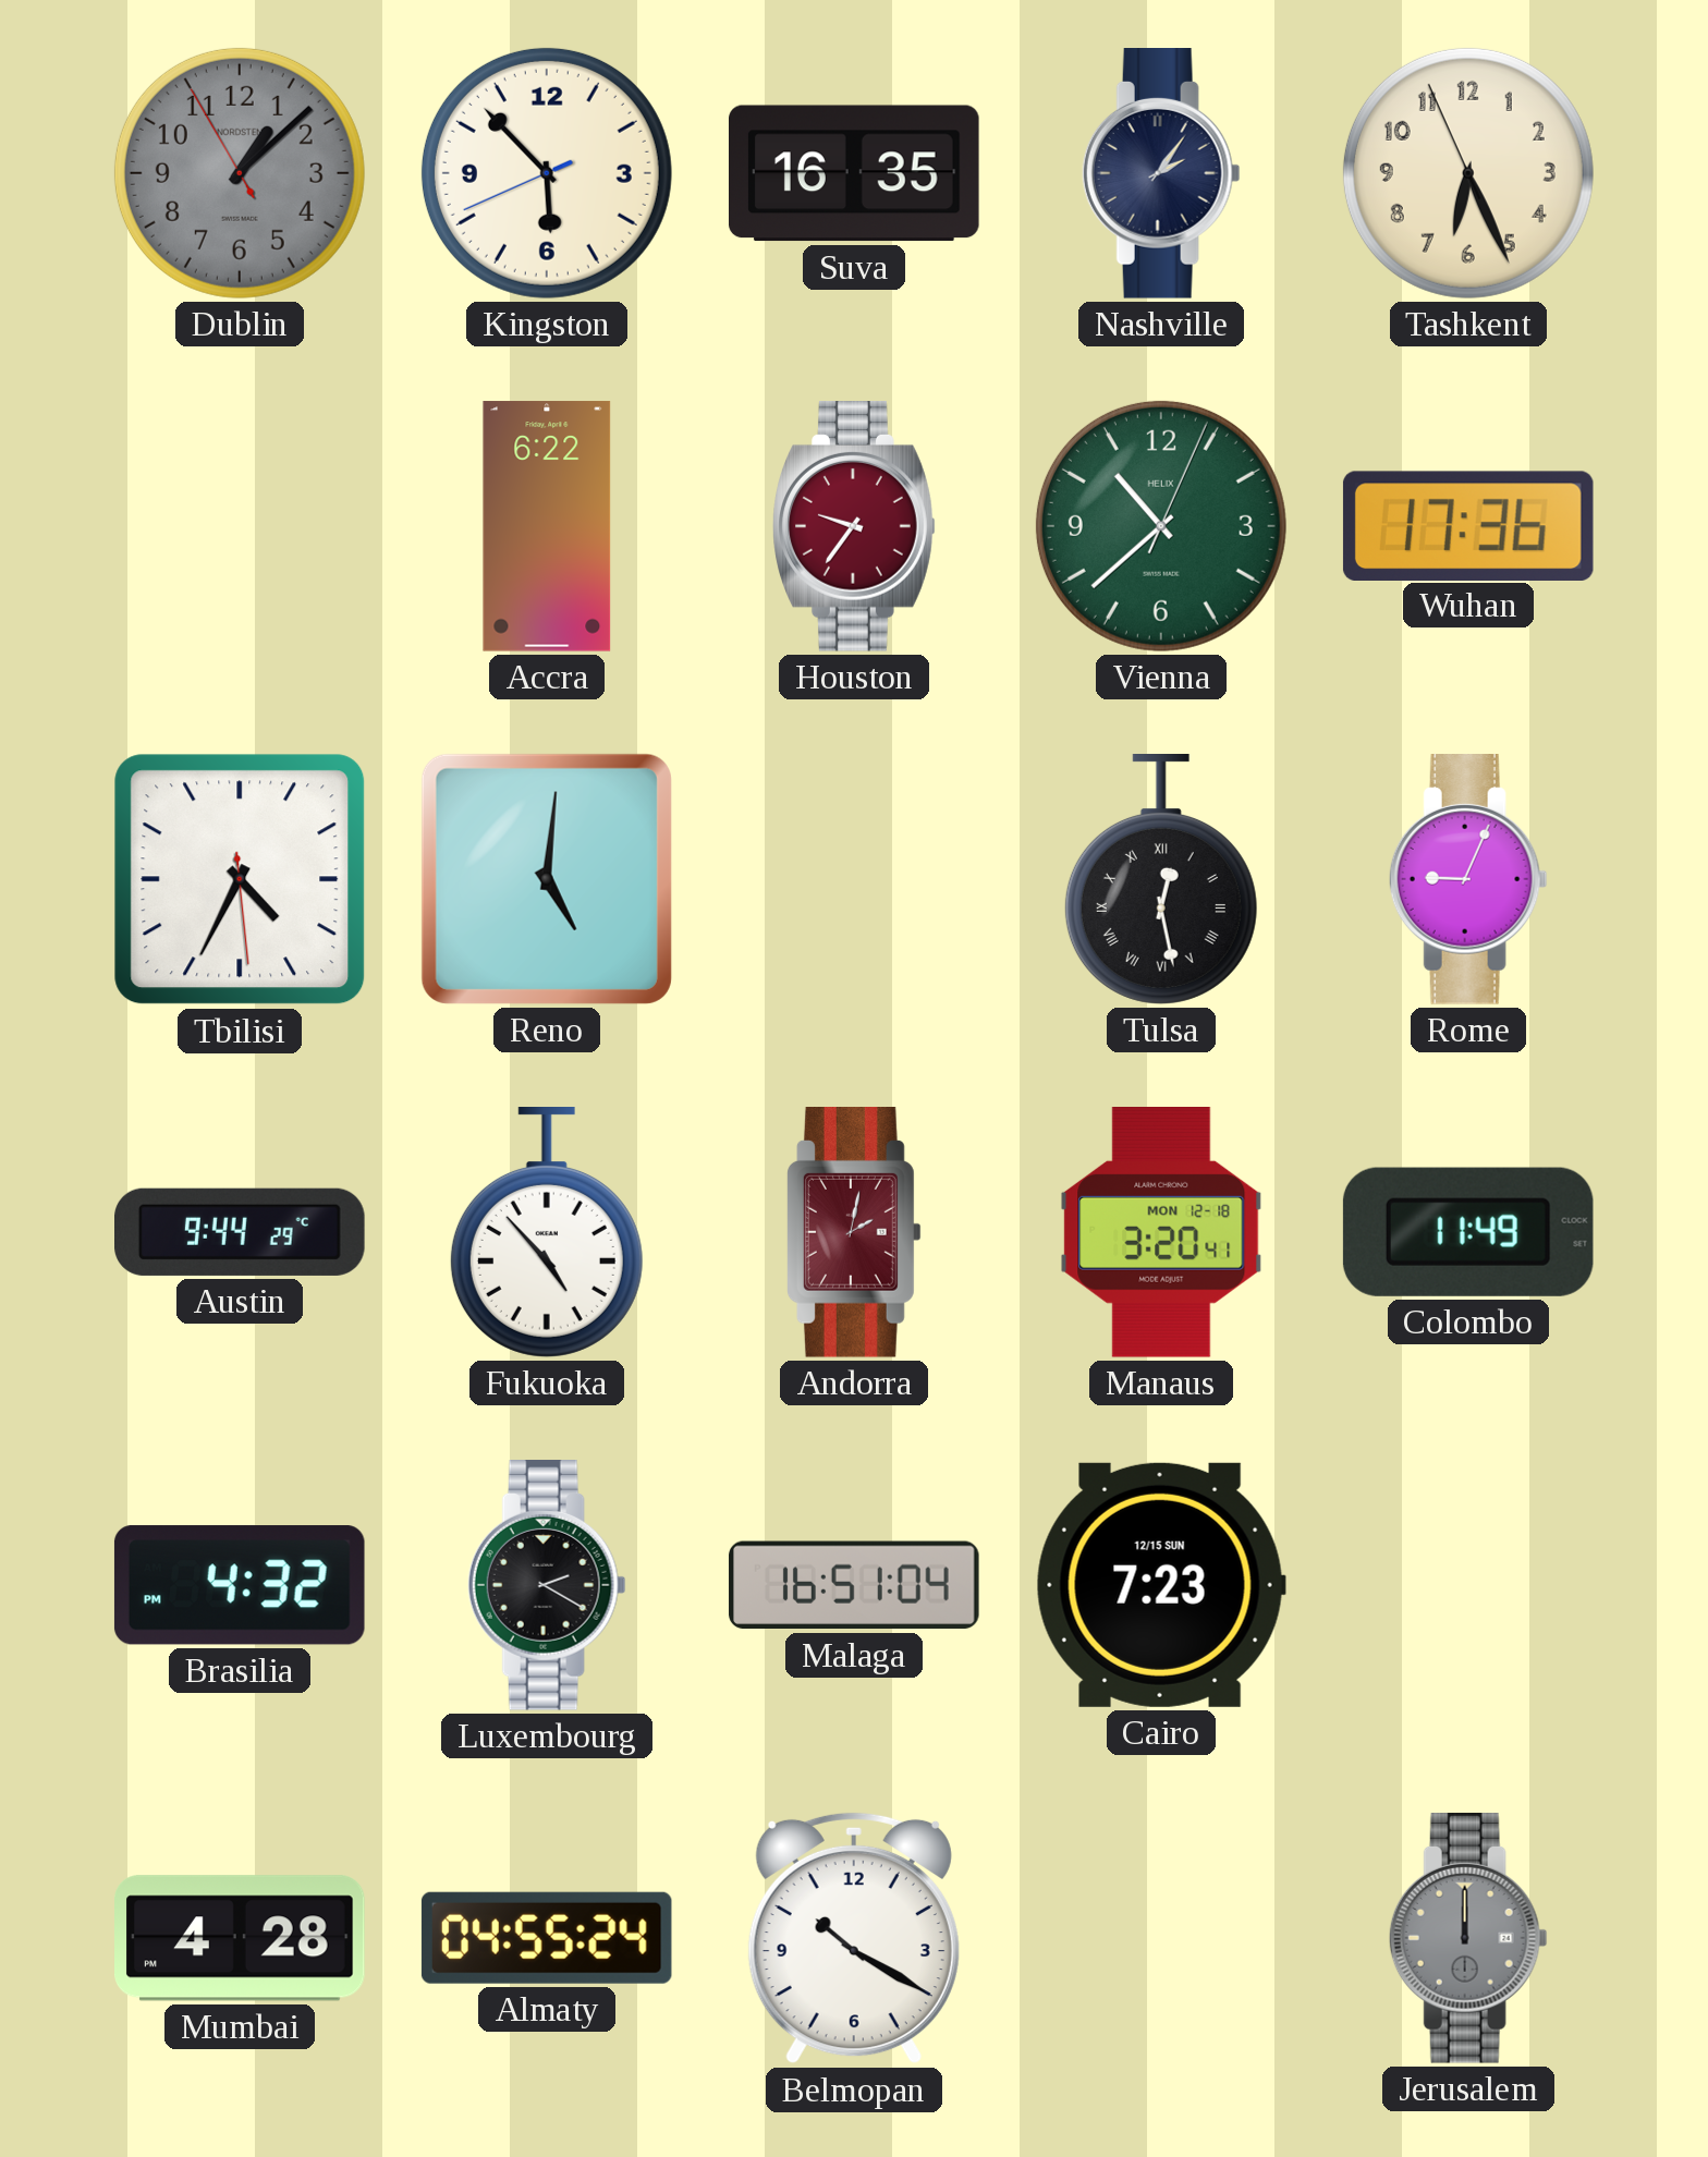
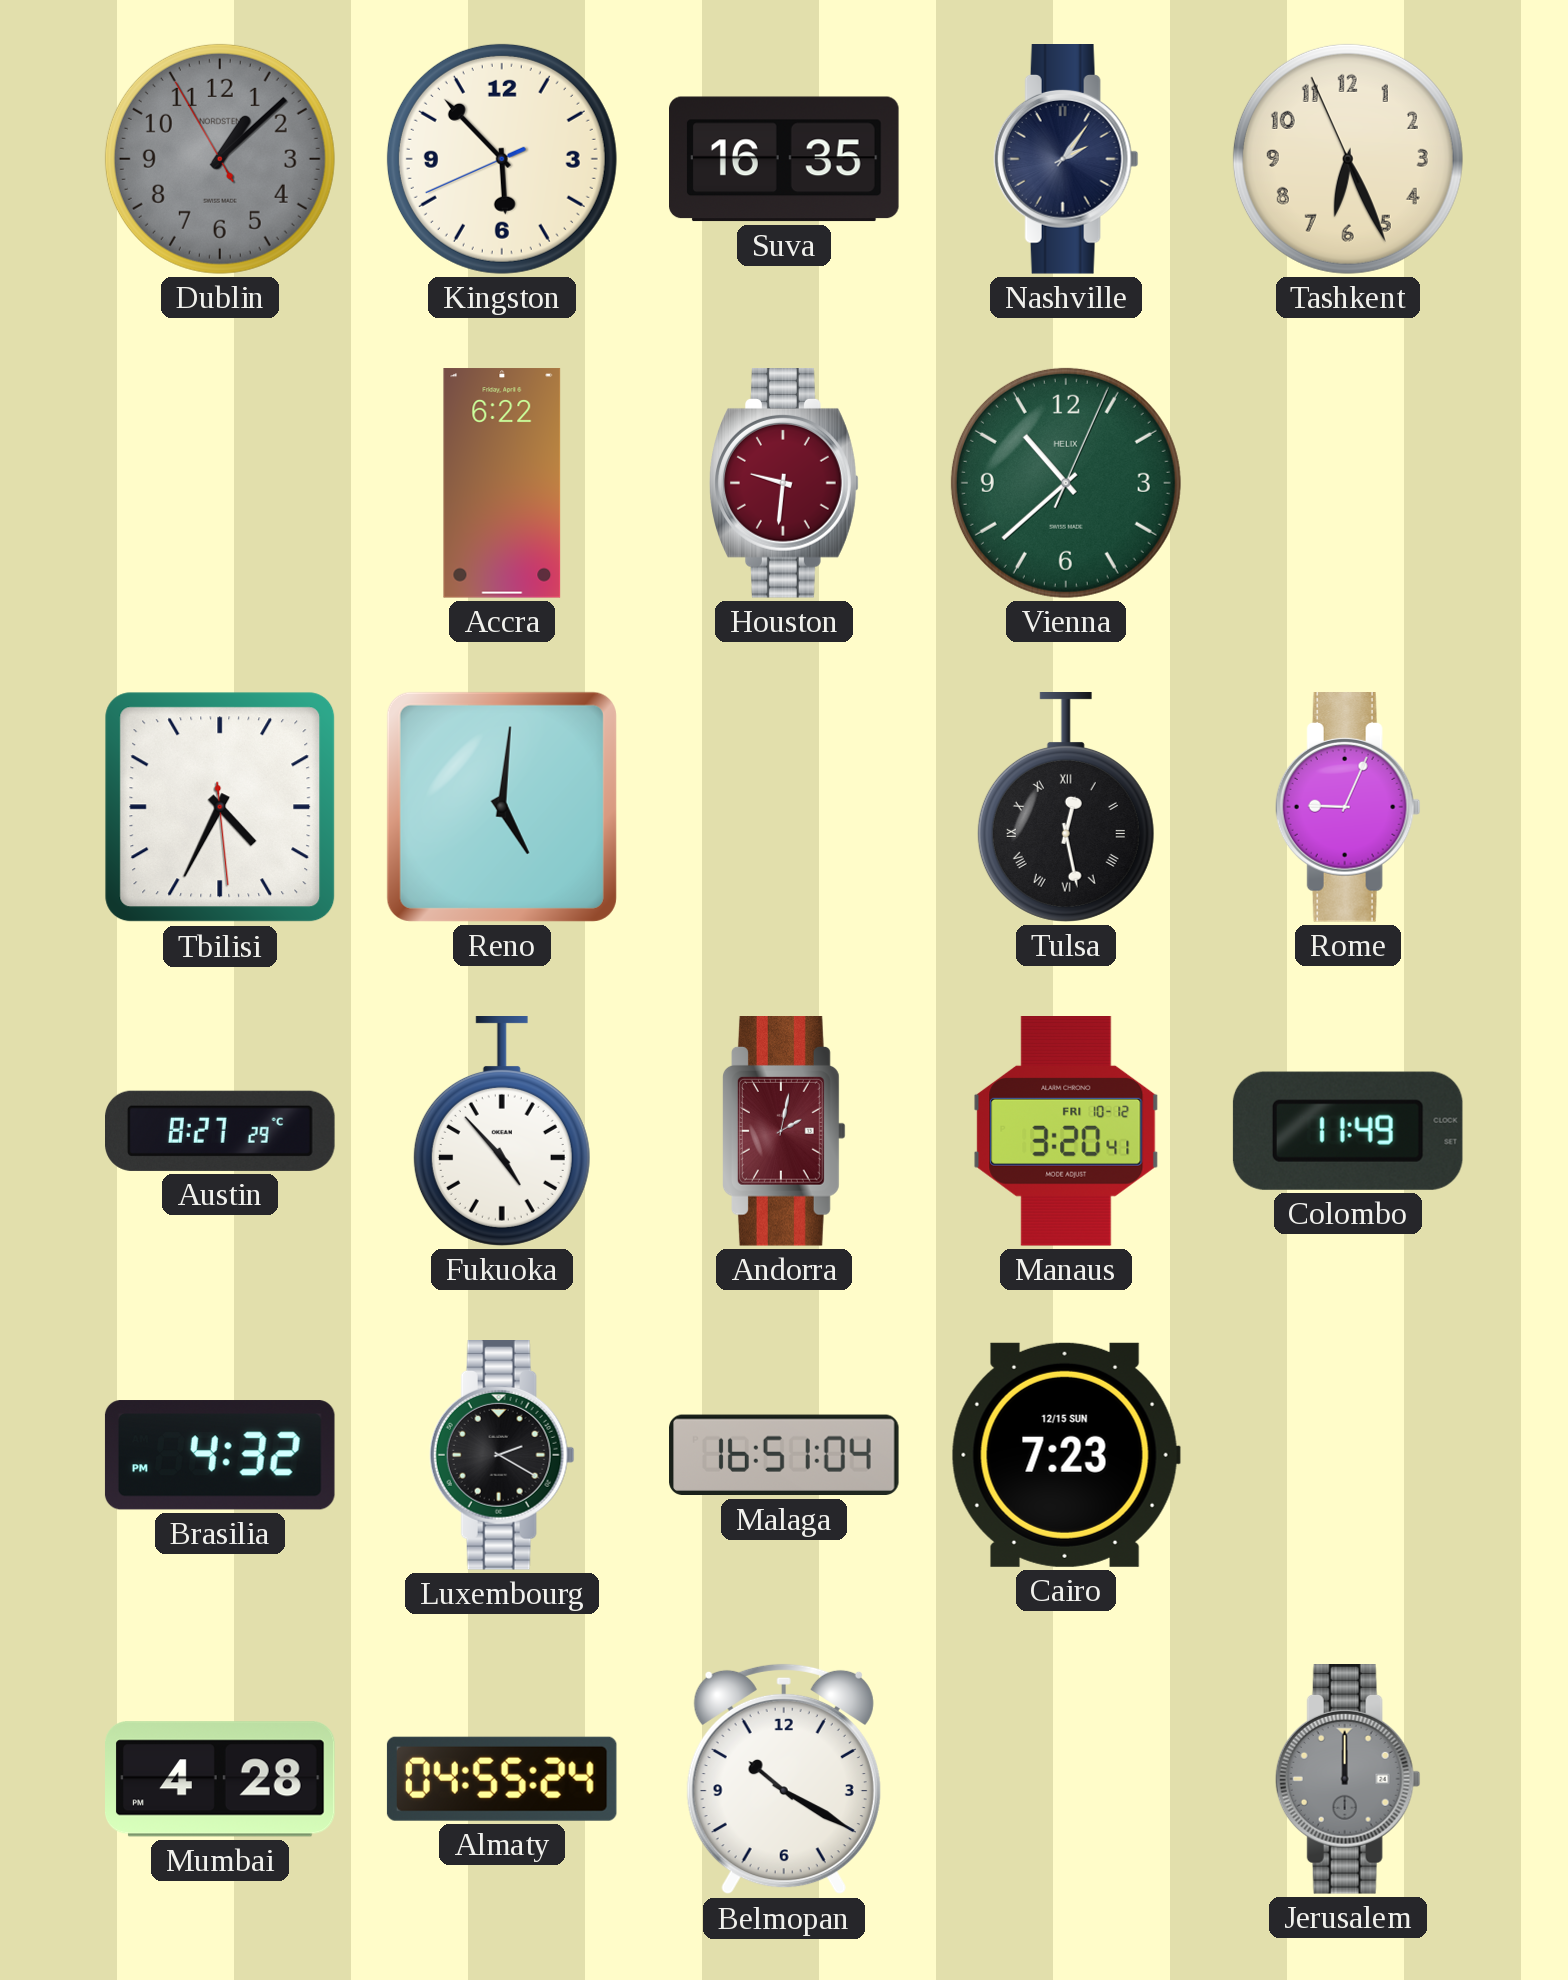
Houston: 9:36 -> 9:31
Wuhan: 17:36 -> none
Austin: 9:44 -> 8:27
Manaus date: MON 12-18 -> FRI 10-12
